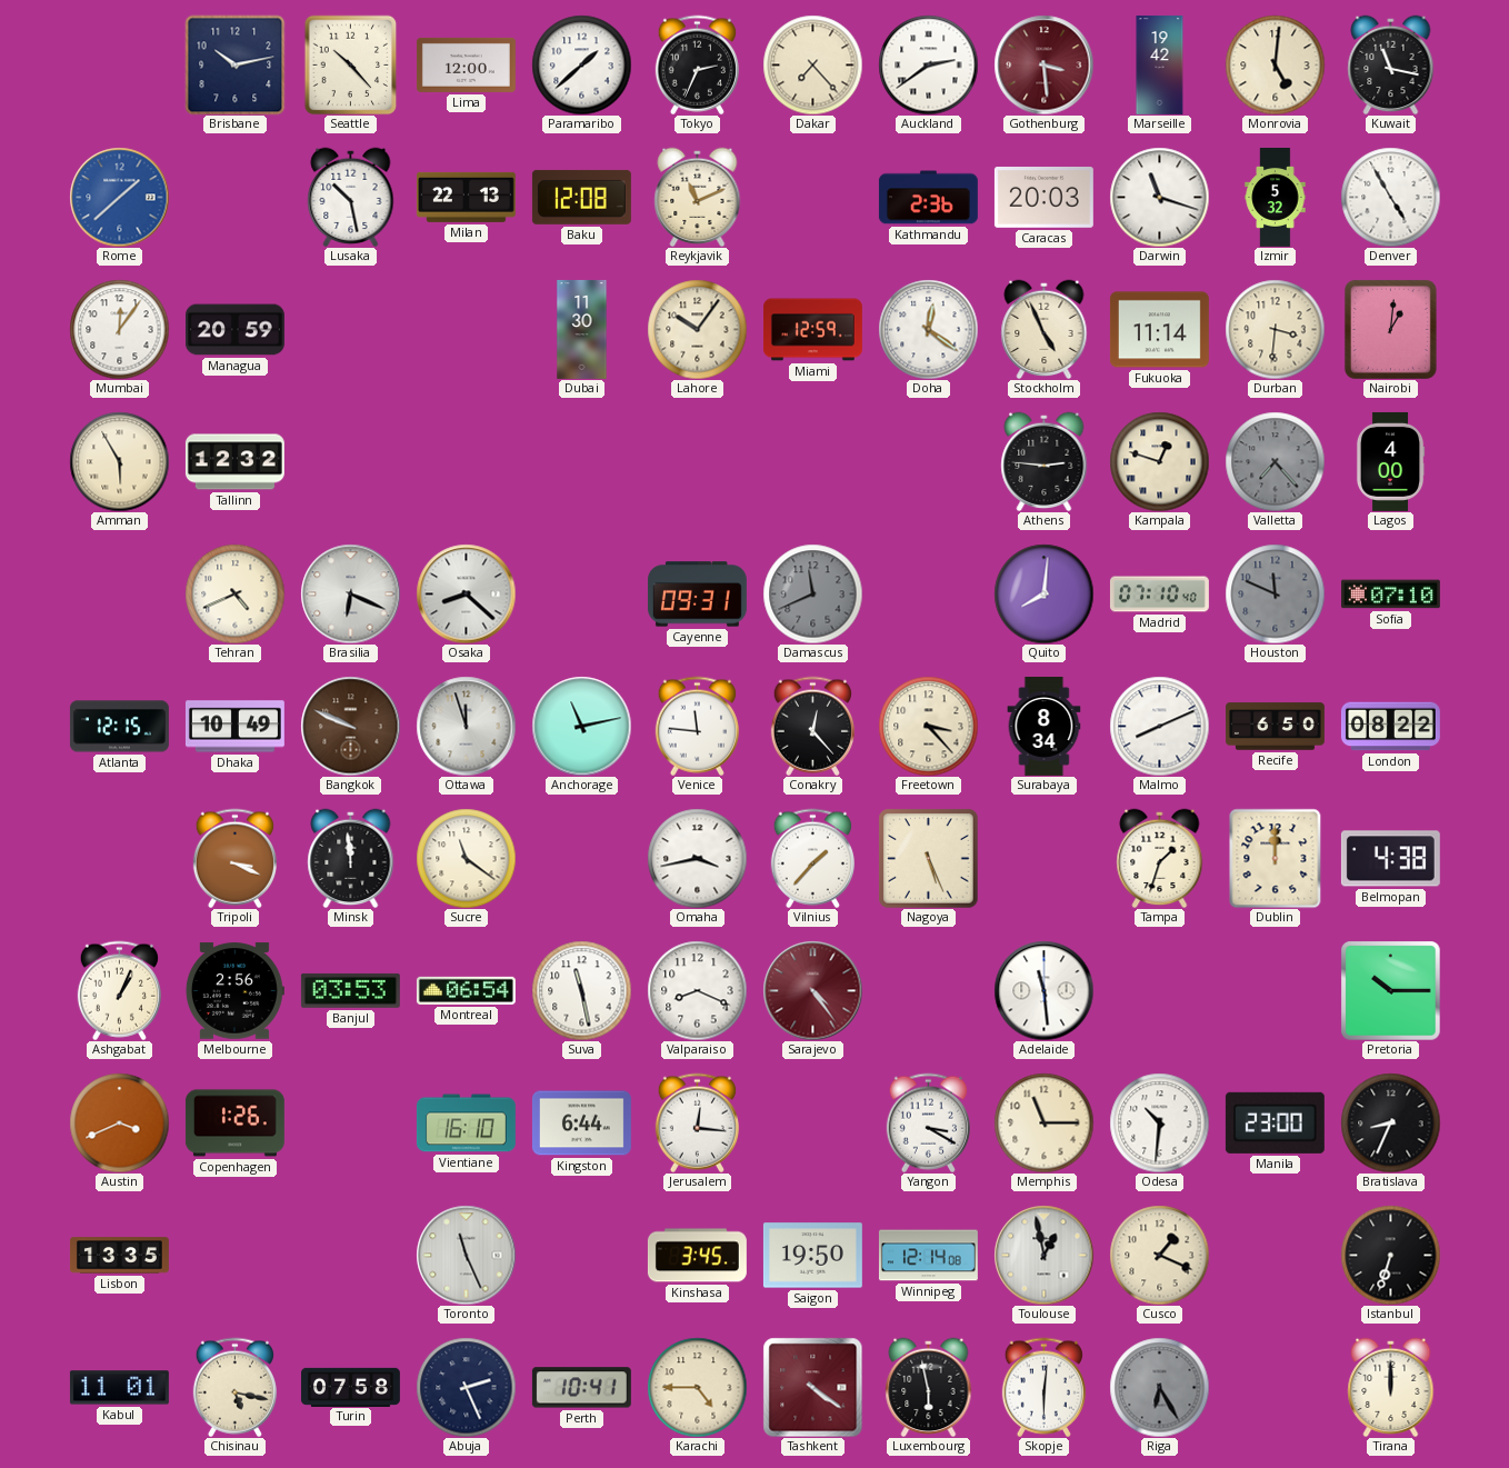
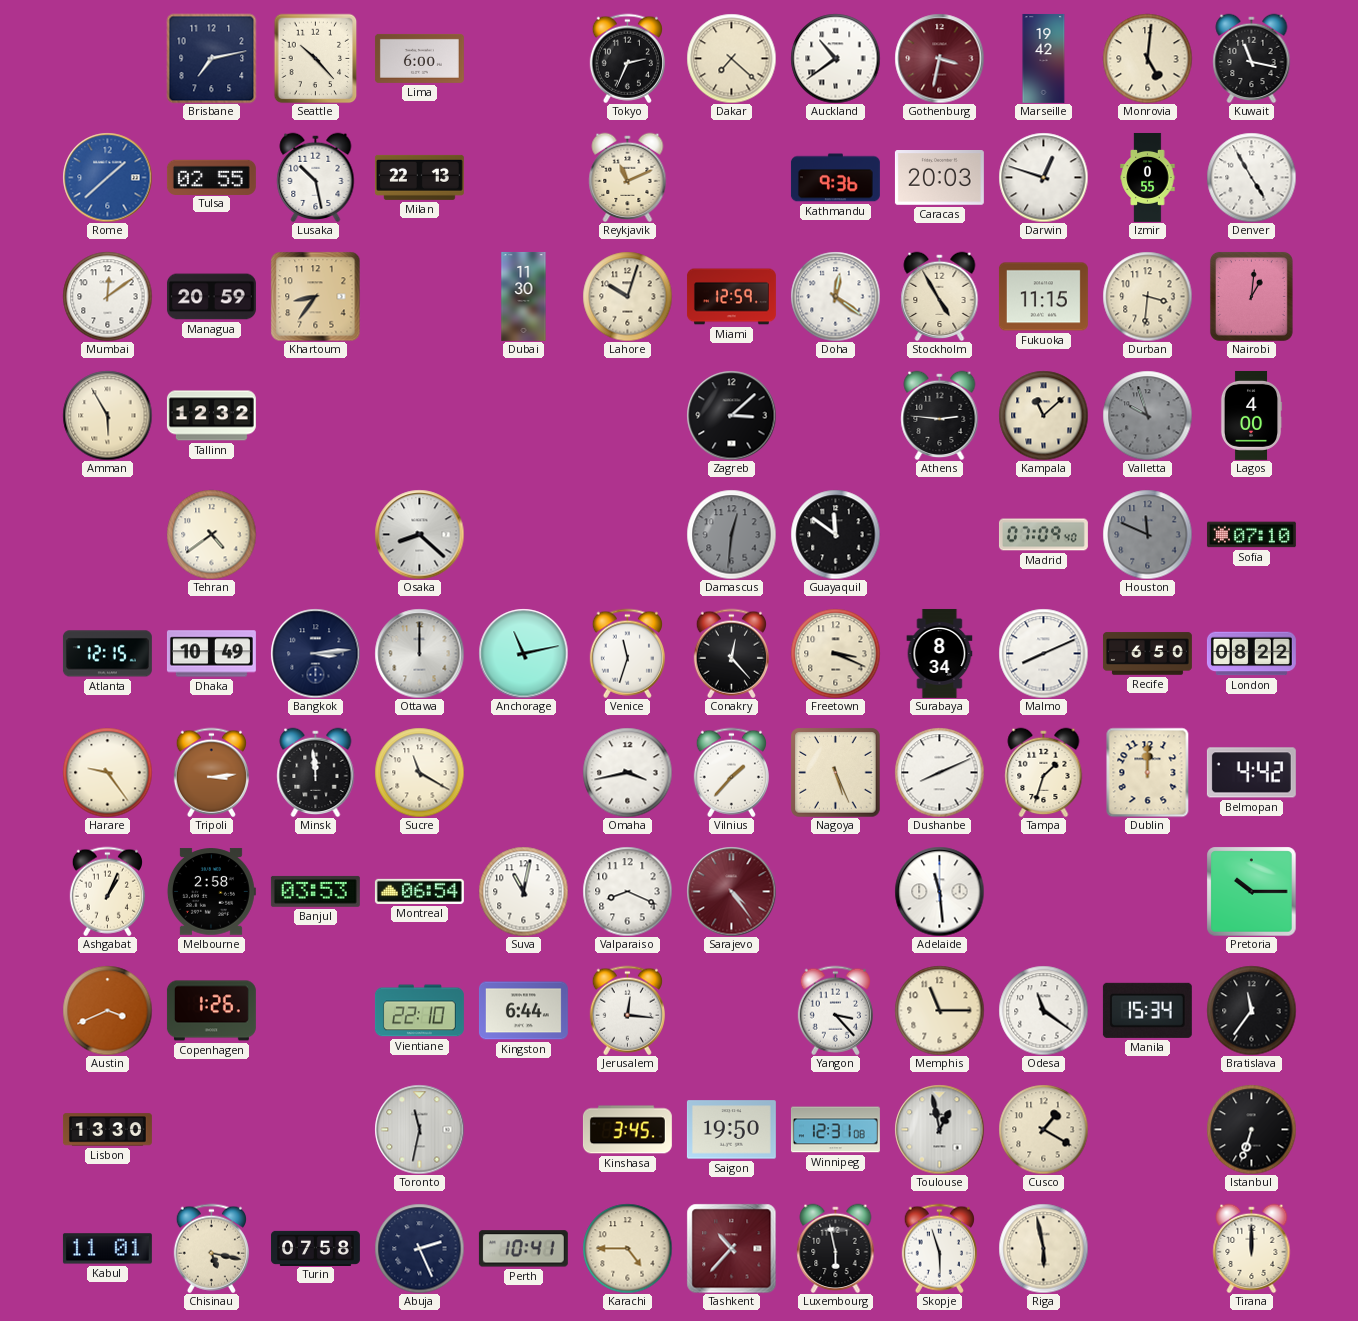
Brisbane: 10:13 -> 7:13
Lima: 12:00 -> 6:00
Paramaribo: 1:38 -> none
Dakar: 7:23 -> 7:22
Auckland: 2:39 -> 10:39
Gothenburg: 3:29 -> 3:32
Tulsa: none -> 02:55
Baku: 12:08 -> none
Kathmandu: 2:36 -> 9:36
Darwin: 11:18 -> 12:48
Izmir: 5:32 -> 0:55
Mumbai: 12:06 -> 12:09
Khartoum: none -> 8:36
Lahore: 10:06 -> 10:03
Stockholm: 4:56 -> 4:55
Fukuoka: 11:14 -> 11:15
Zagreb: none -> 3:08
Kampala: 12:48 -> 11:08
Valletta: 7:23 -> 9:57
Tehran: 4:41 -> 4:39
Brasilia: 6:19 -> none
Cayenne: 09:31 -> none
Damascus: 11:41 -> 12:31
Guayaquil: none -> 11:51
Quito: 8:01 -> none
Madrid: 07:10 -> 07:09
Bangkok: 9:49 -> 3:14
Bangkok dial: brown -> navy
Ottawa: 11:57 -> 12:00
Venice: 11:46 -> 11:33
Freetown: 3:23 -> 3:19
Harare: none -> 9:24
Tripoli: 3:19 -> 3:14
Sucre: 11:21 -> 11:20
Dushanbe: none -> 8:11
Belmopan: 4:38 -> 4:42
Melbourne: 2:56 -> 2:58
Suva: 11:28 -> 11:02
Vientiane: 16:10 -> 22:10
Yangon: 3:20 -> 3:23
Odesa: 10:31 -> 11:21
Manila: 23:00 -> 15:34
Bratislava: 8:34 -> 11:36
Lisbon: 13:35 -> 13:30
Toronto: 11:26 -> 11:32
Winnipeg: 12:14 -> 12:31
Cusco: 1:19 -> 1:20
Tashkent: 4:21 -> 10:37
Skopje: 6:01 -> 5:57
Riga: 6:25 -> 5:58
Riga dial: grey -> cream
